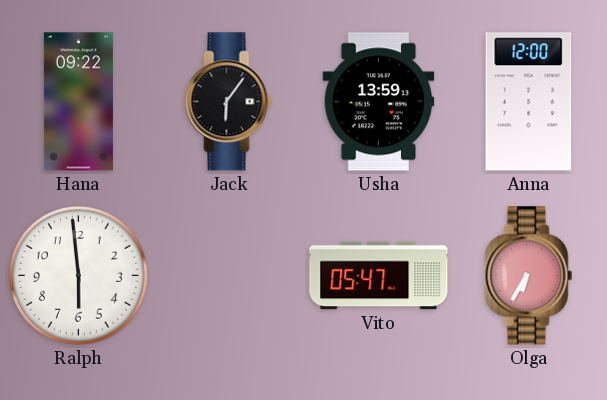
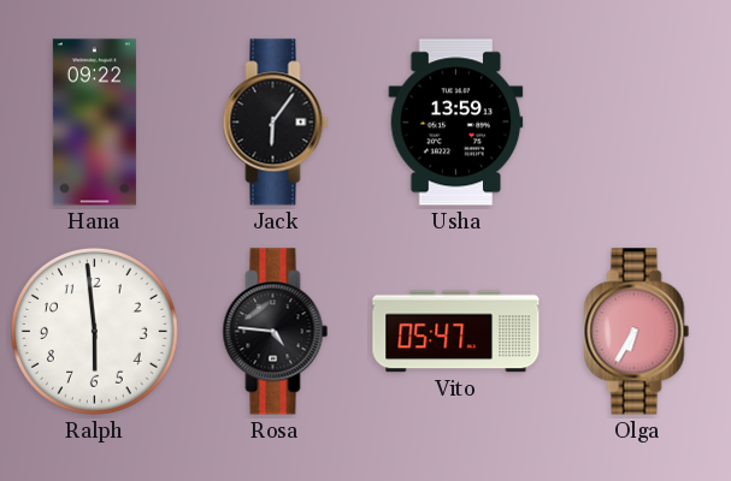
Anna: 12:00 -> none
Rosa: none -> 4:46
